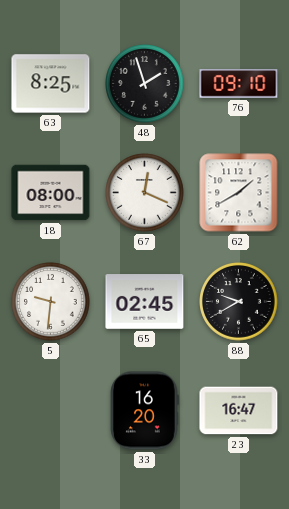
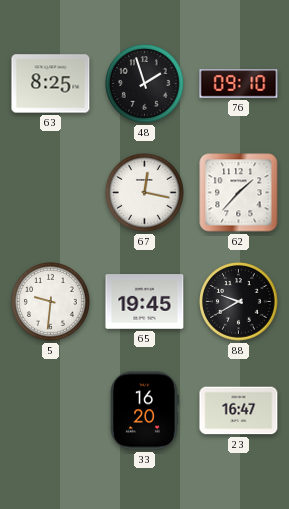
18: 08:00 -> none
67: 12:19 -> 12:17
62: 1:40 -> 1:37
65: 02:45 -> 19:45
